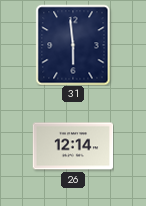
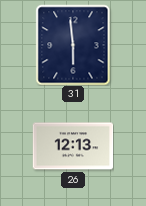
26: 12:14 -> 12:13
